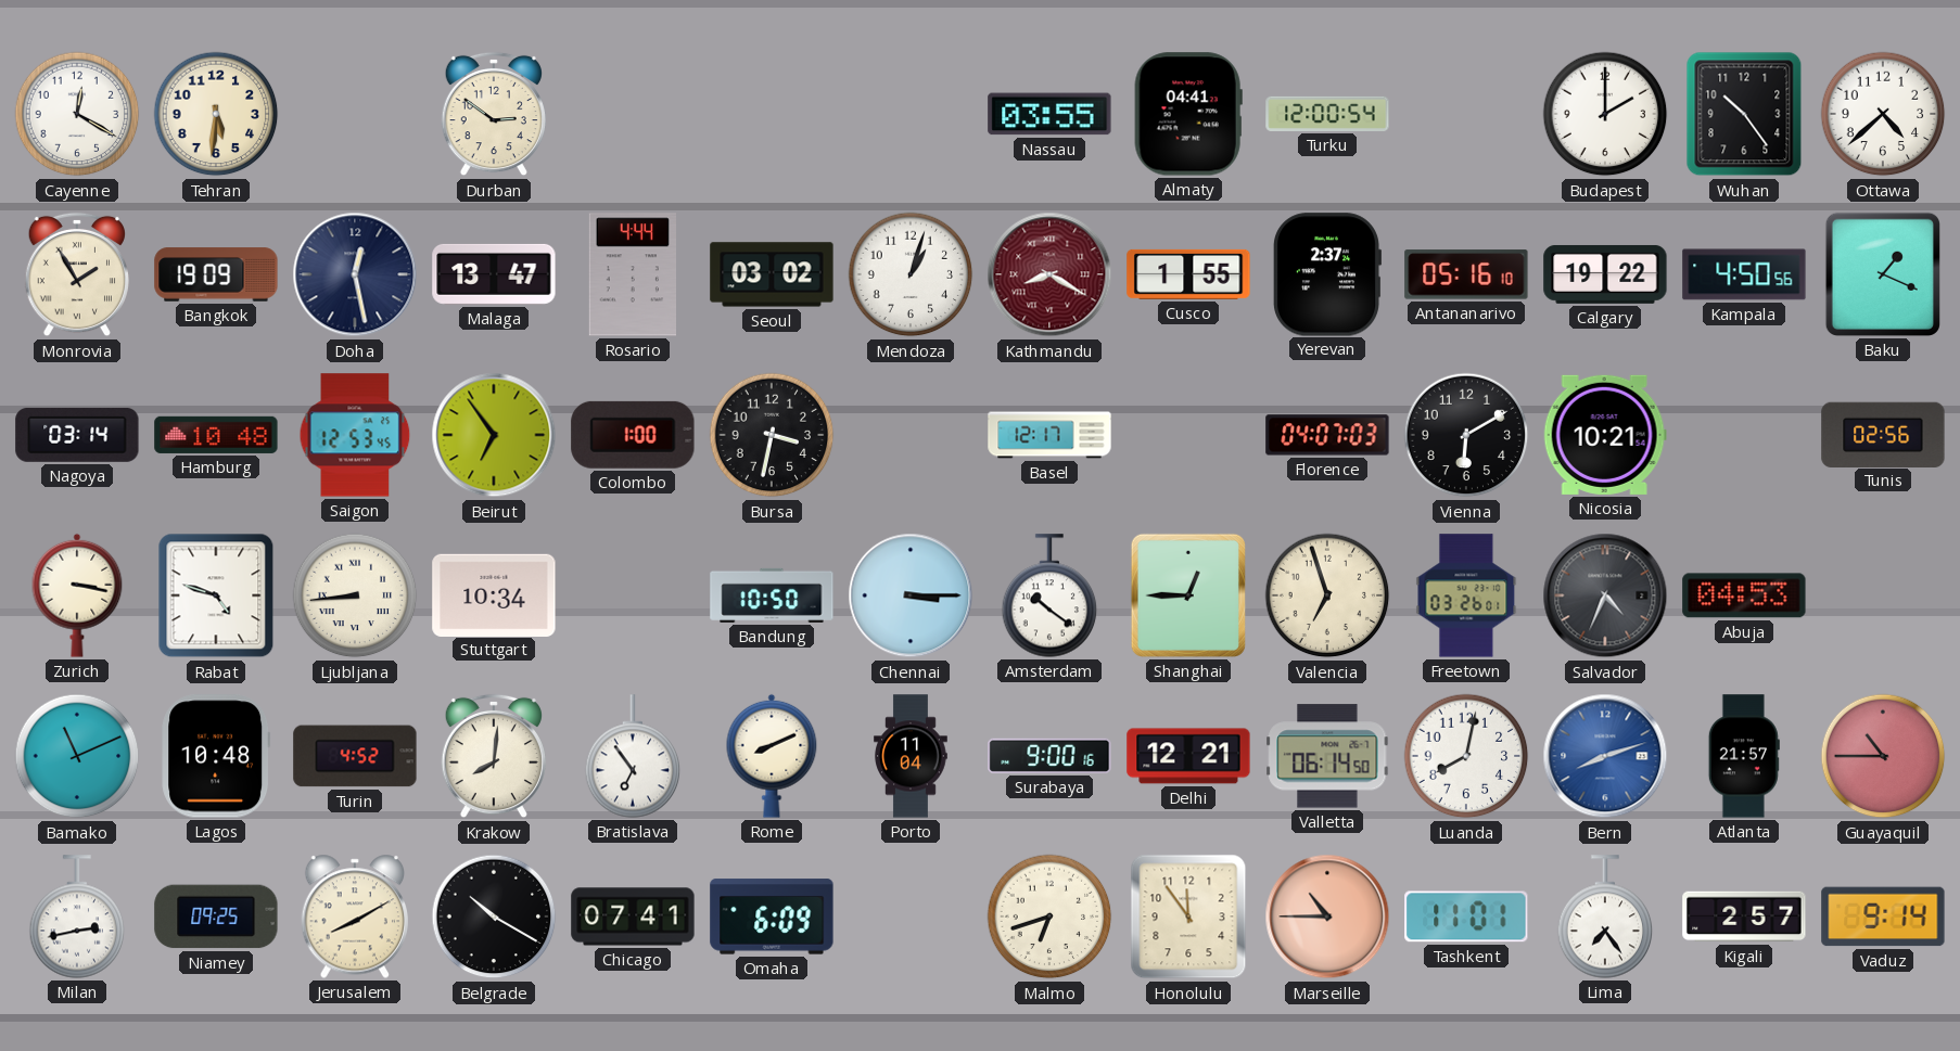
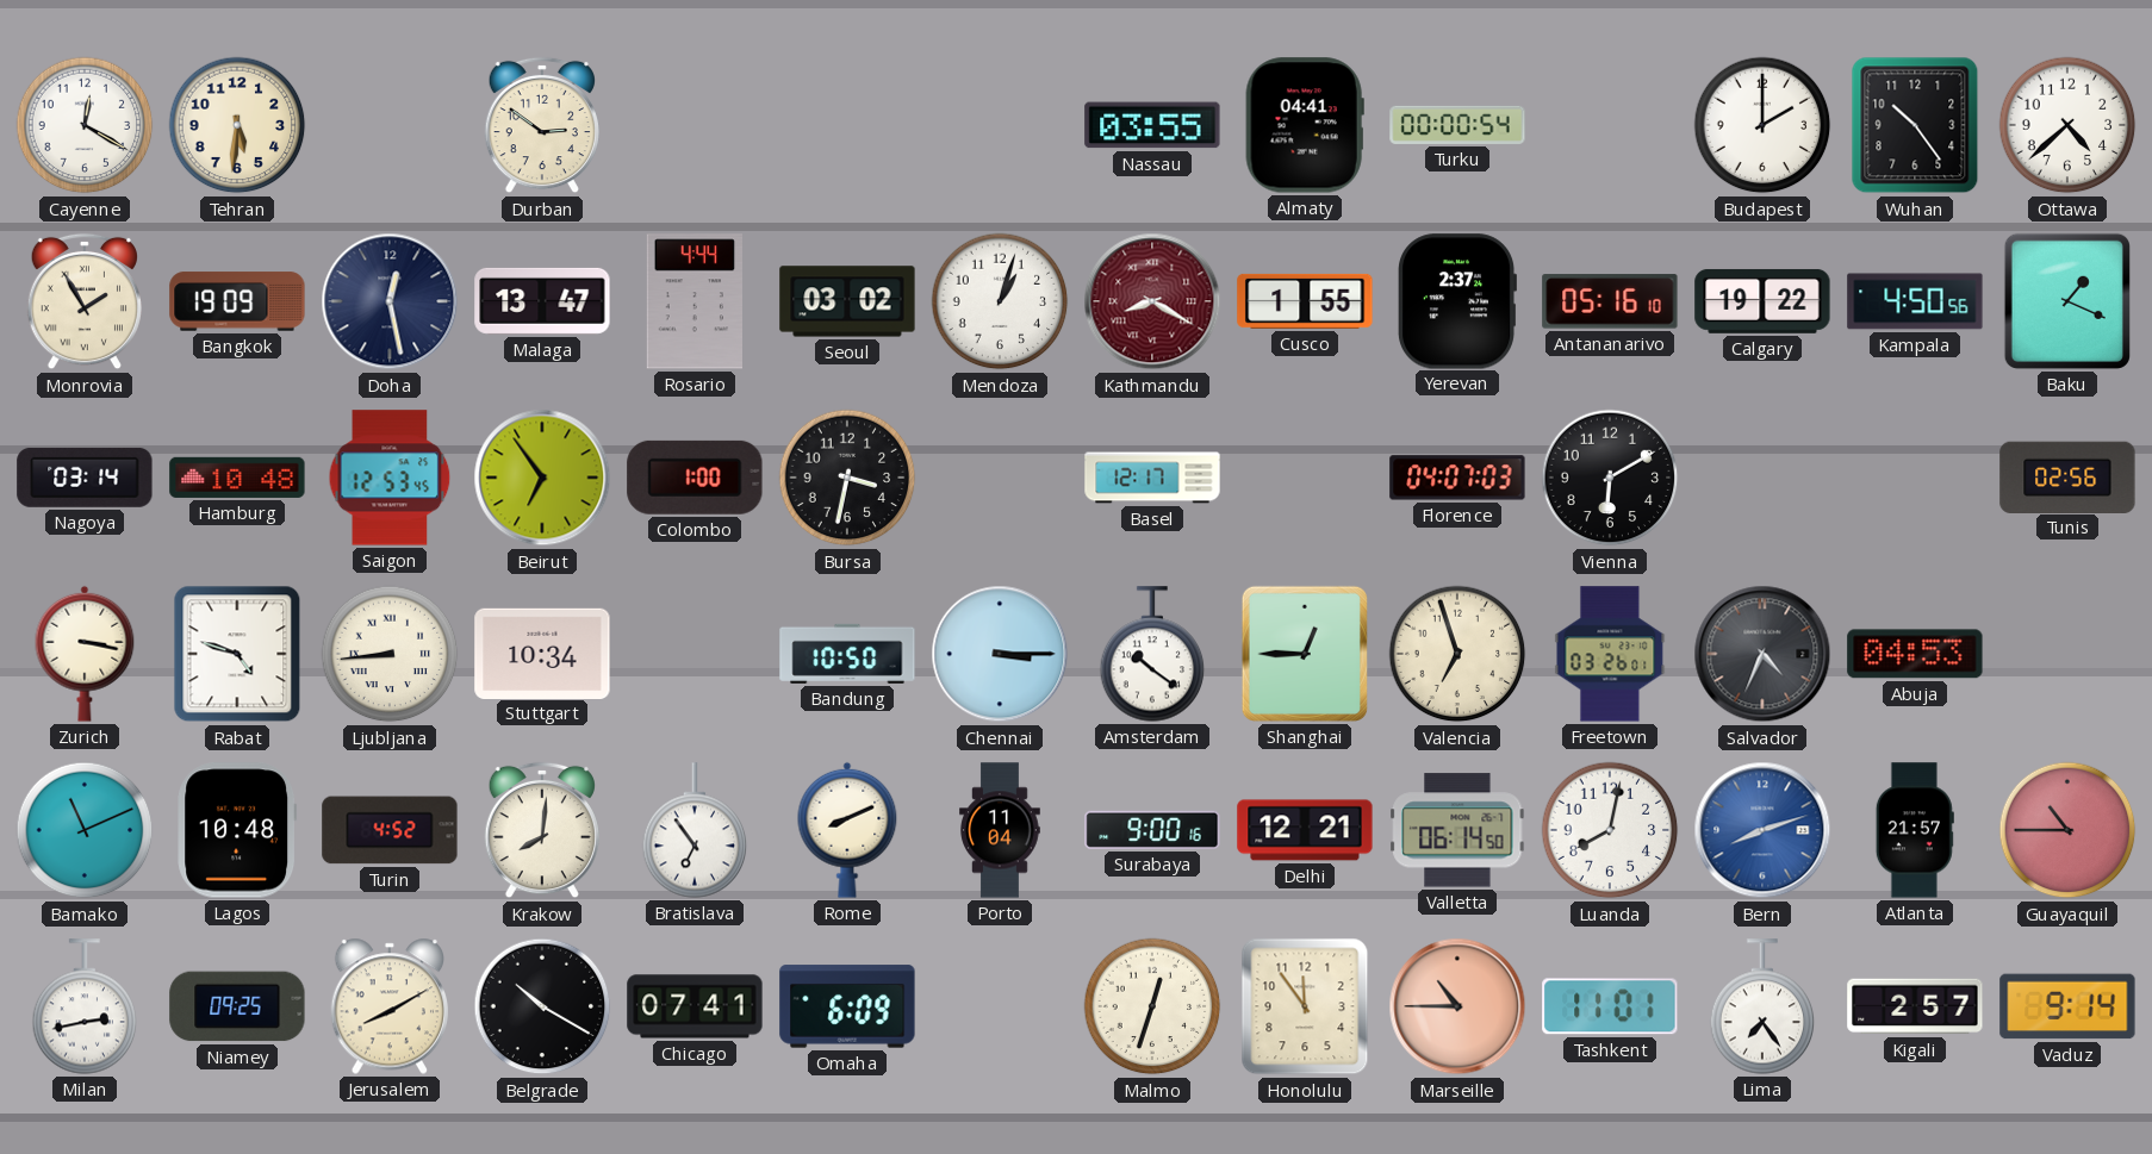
Turku: 12:00 -> 00:00
Nicosia: 10:21 -> none
Malmo: 6:42 -> 12:33
